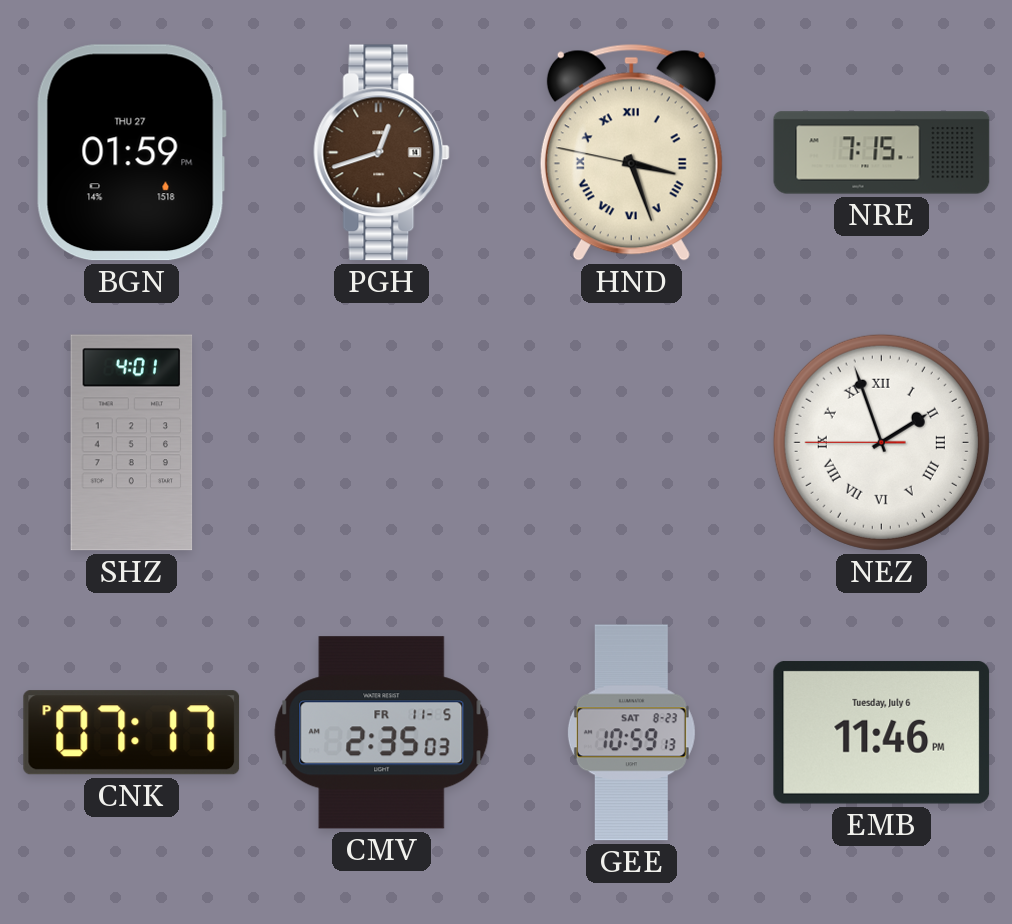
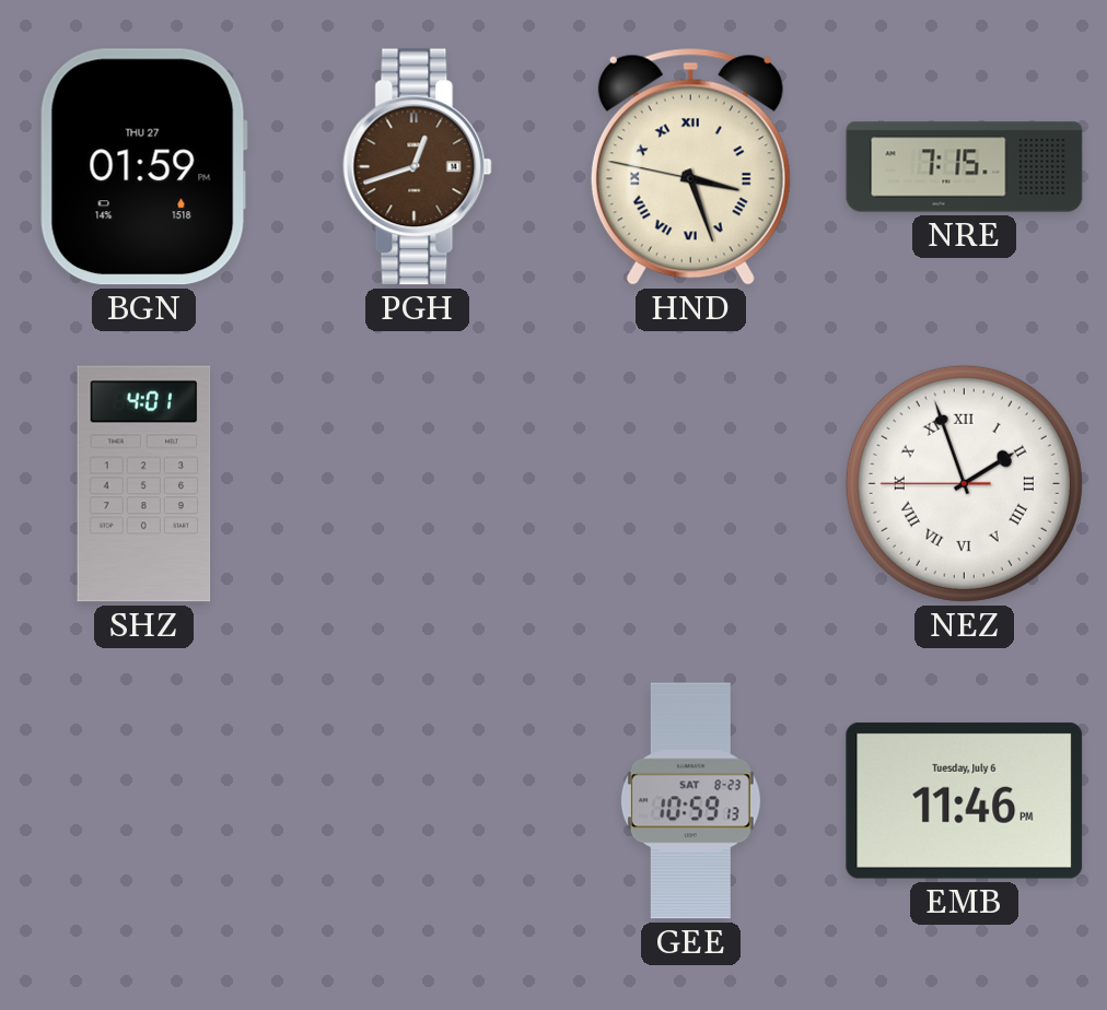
CNK: 07:17 -> none
CMV: 2:35 -> none
